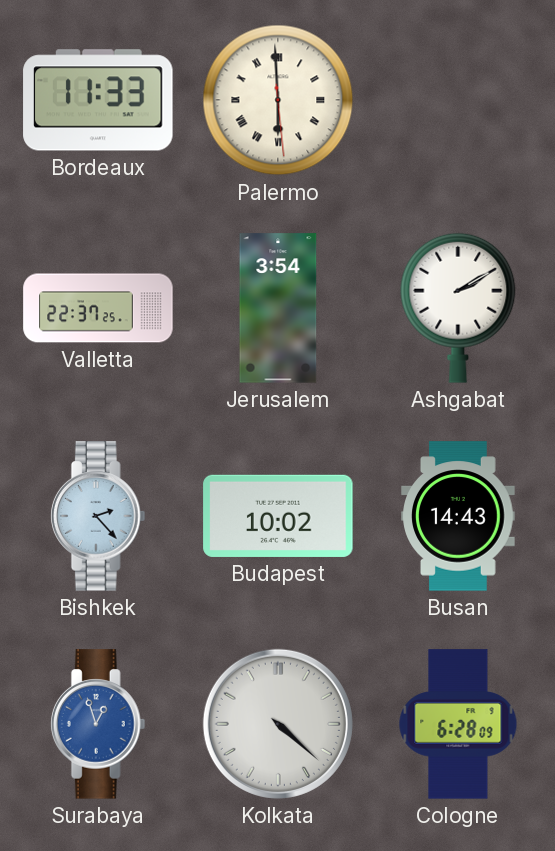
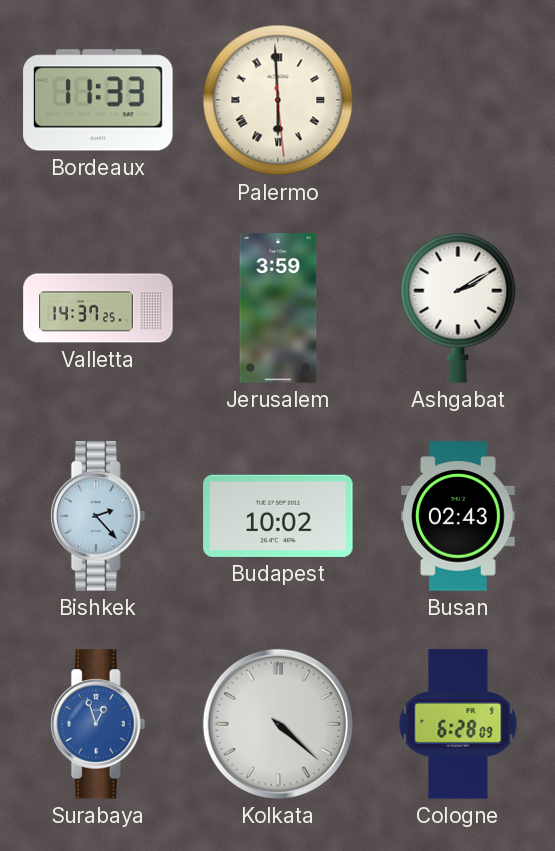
Valletta: 22:37 -> 14:37
Jerusalem: 3:54 -> 3:59
Busan: 14:43 -> 02:43
